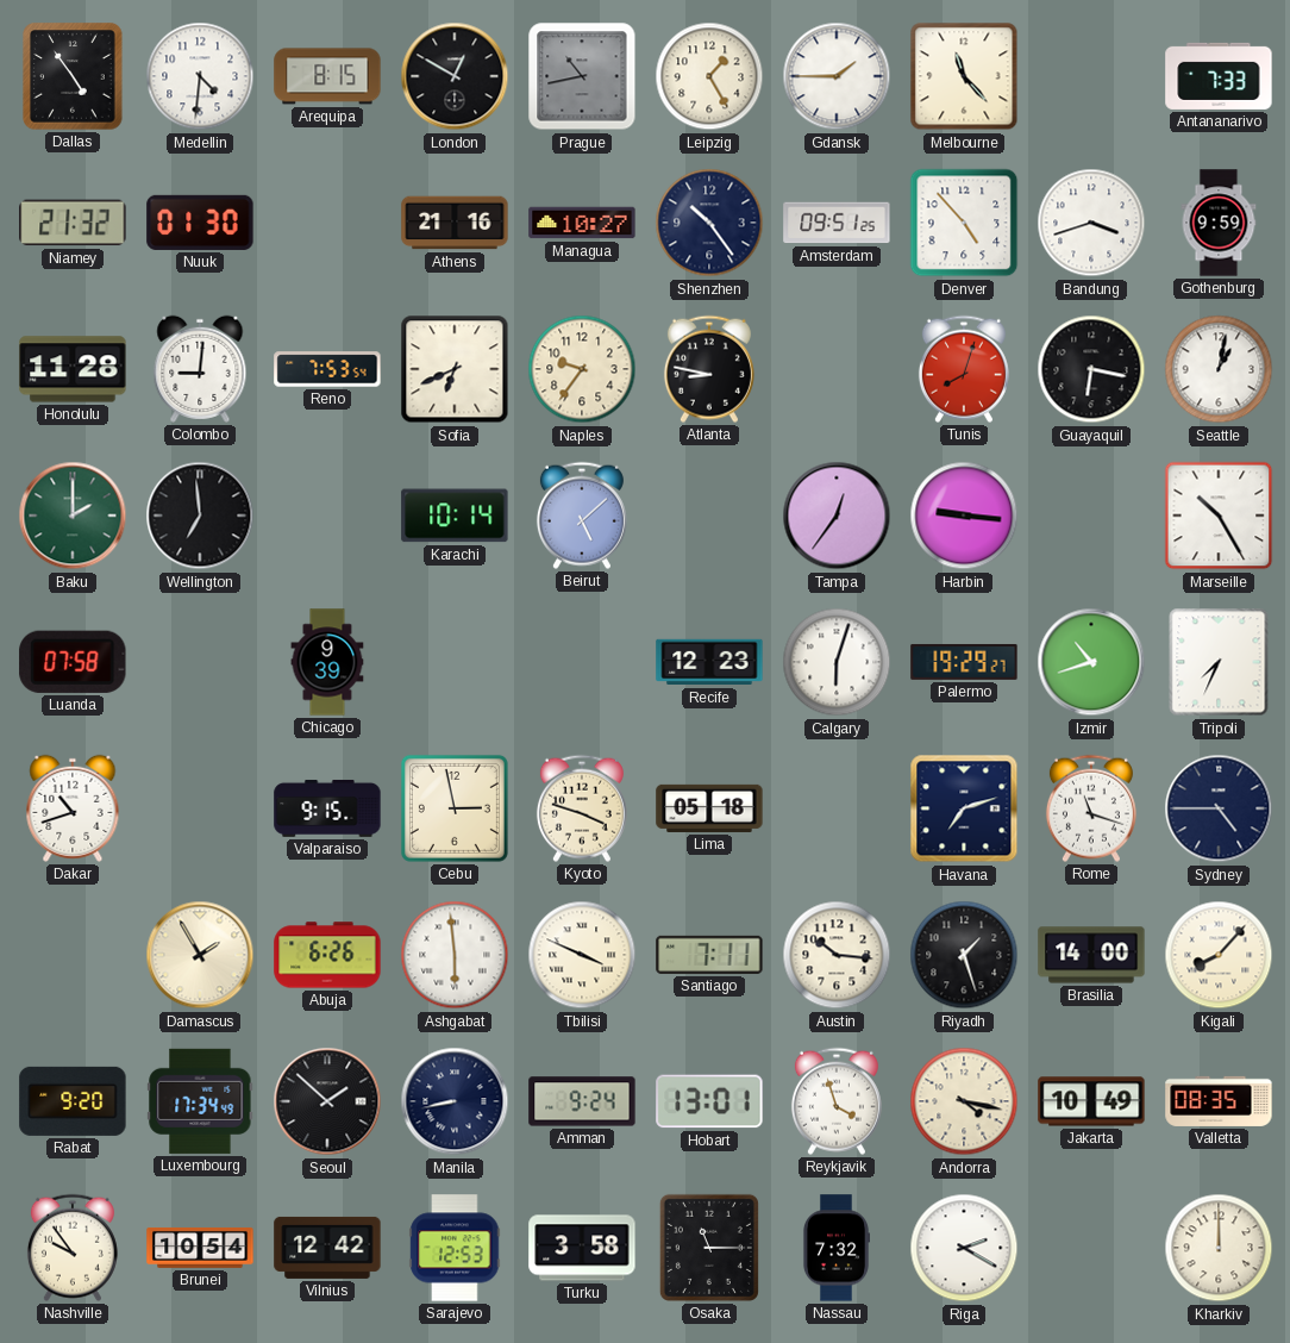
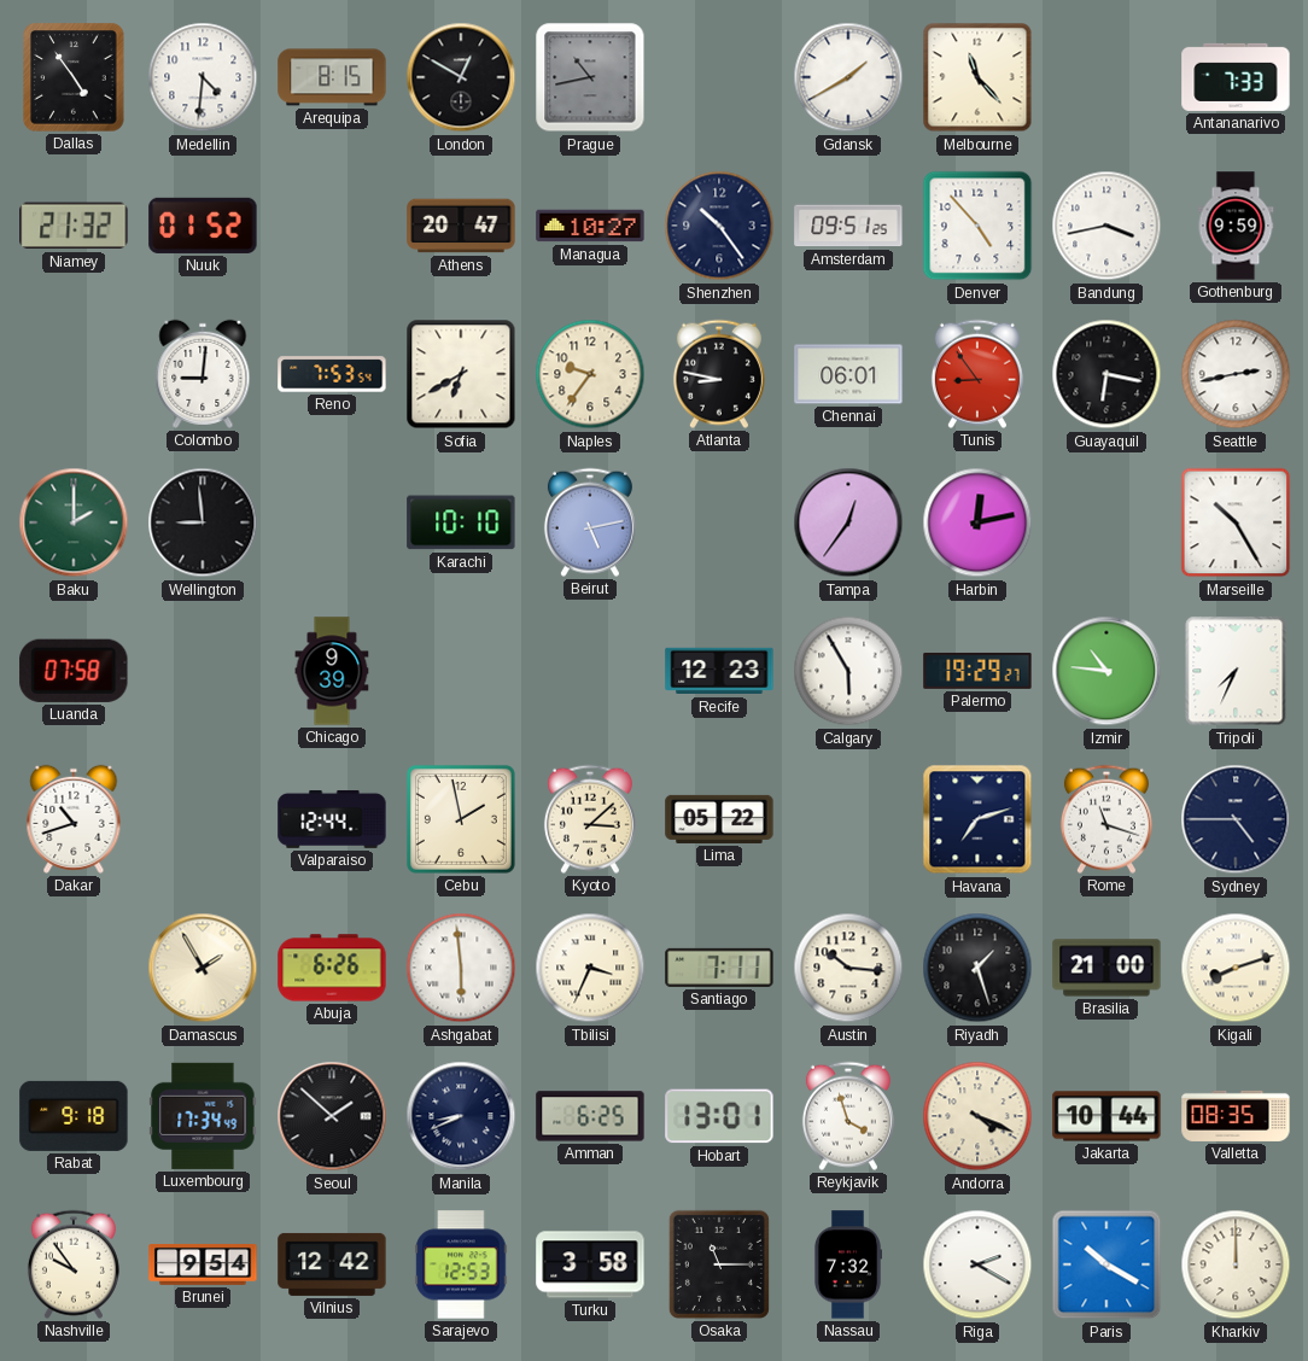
Leipzig: 1:25 -> none
Gdansk: 1:45 -> 1:40
Nuuk: 01:30 -> 01:52
Athens: 21:16 -> 20:47
Bandung: 3:42 -> 3:43
Honolulu: 11:28 -> none
Sofia: 6:41 -> 6:40
Chennai: none -> 06:01
Tunis: 8:03 -> 8:54
Seattle: 1:02 -> 2:43
Wellington: 6:59 -> 8:59
Karachi: 10:14 -> 10:10
Beirut: 5:08 -> 5:13
Harbin: 9:16 -> 12:13
Calgary: 6:03 -> 5:55
Izmir: 10:42 -> 10:46
Valparaiso: 9:15 -> 12:44
Cebu: 2:58 -> 1:58
Kyoto: 3:48 -> 3:08
Lima: 05:18 -> 05:22
Tbilisi: 3:49 -> 3:34
Brasilia: 14:00 -> 21:00
Kigali: 8:07 -> 8:12
Rabat: 9:20 -> 9:18
Manila: 8:43 -> 8:41
Amman: 9:24 -> 6:25
Andorra: 4:17 -> 4:19
Jakarta: 10:49 -> 10:44
Brunei: 10:54 -> 9:54
Paris: none -> 10:20
